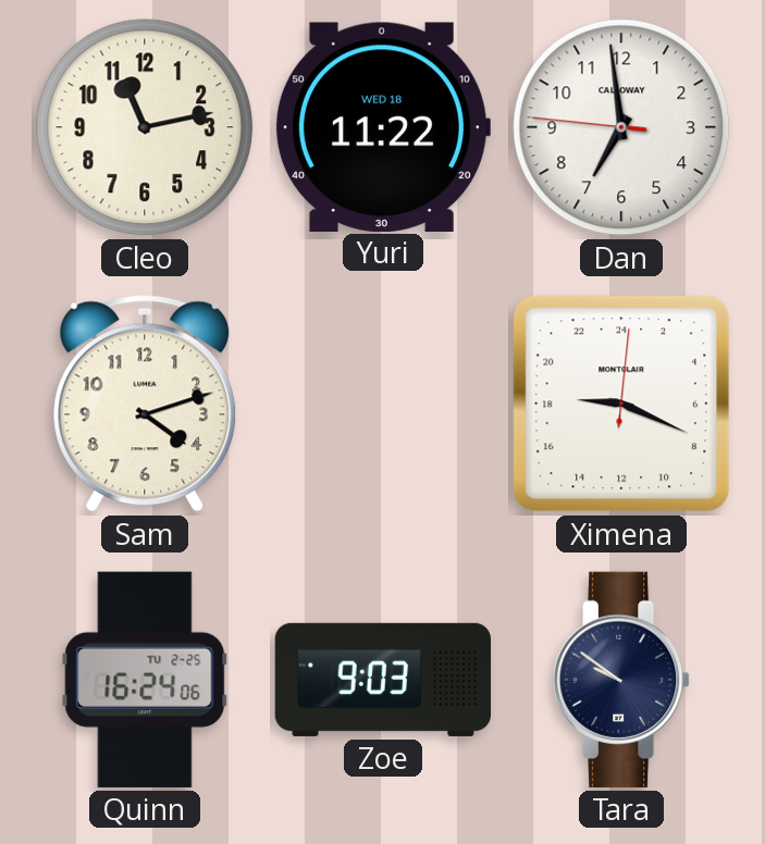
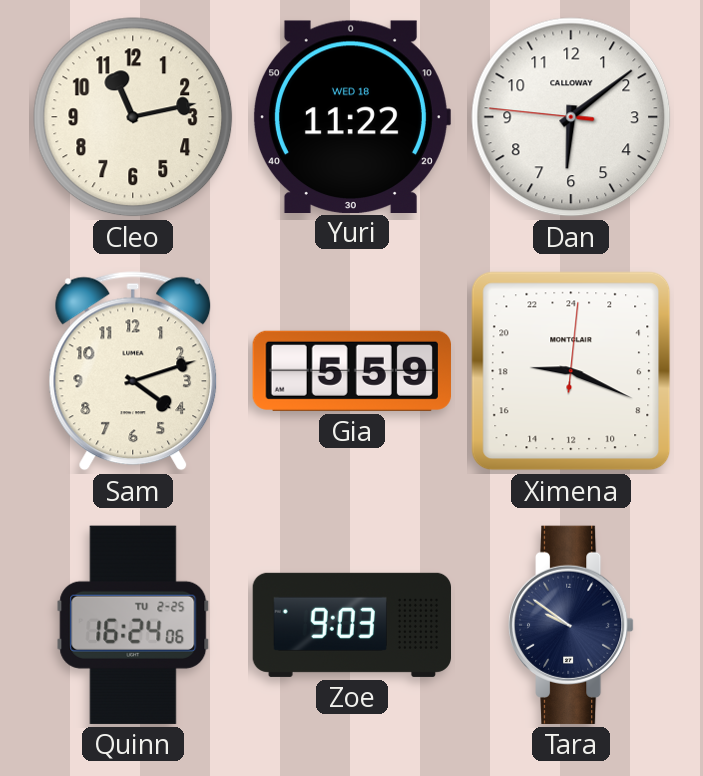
Dan: 6:58 -> 6:08
Gia: none -> 5:59
